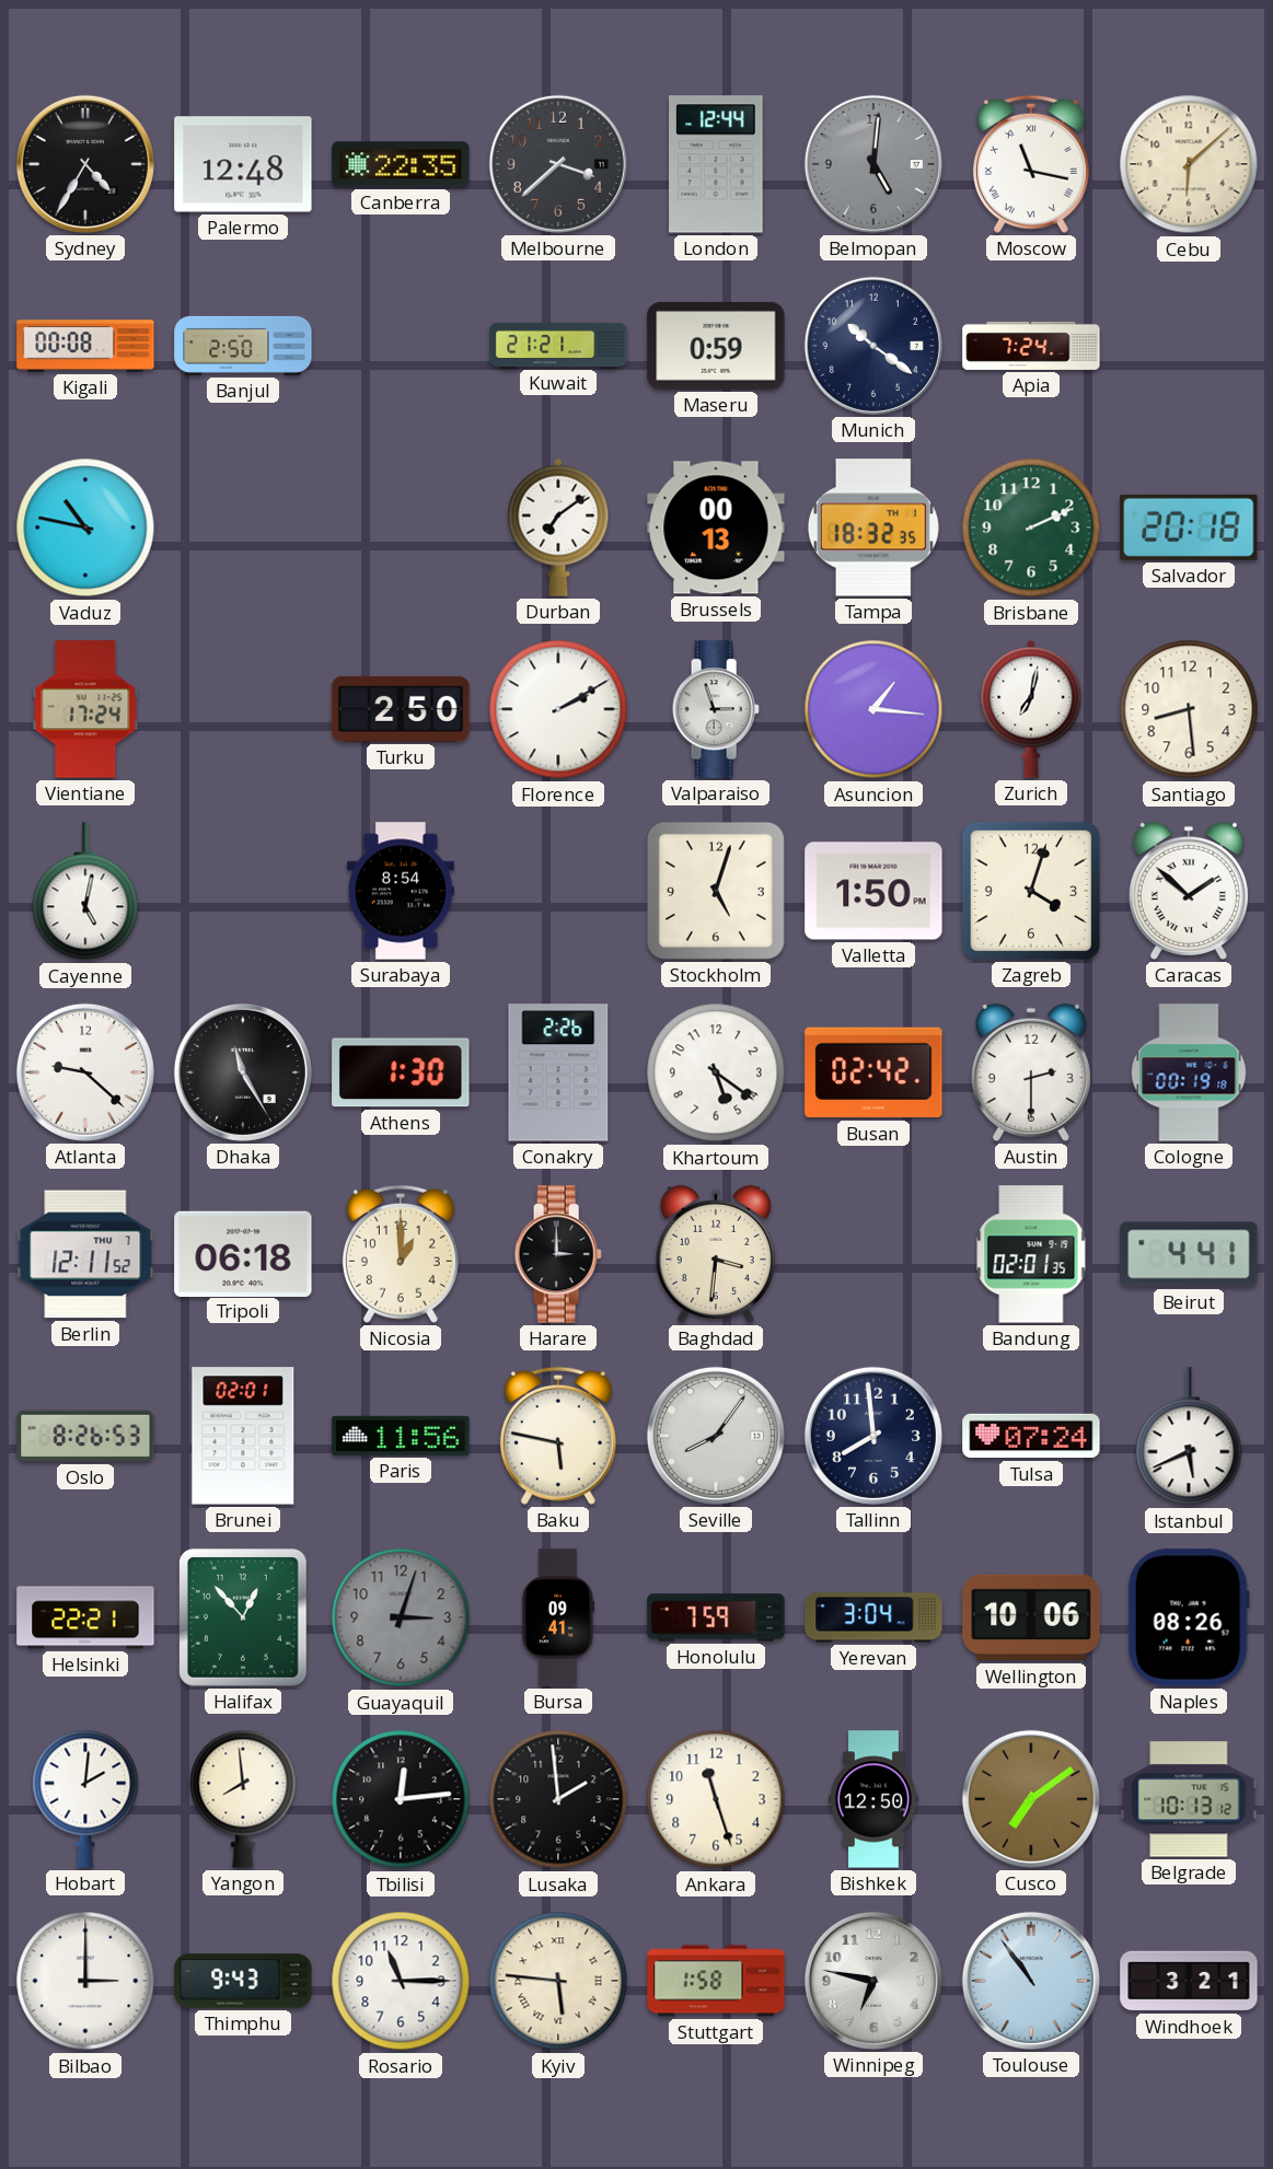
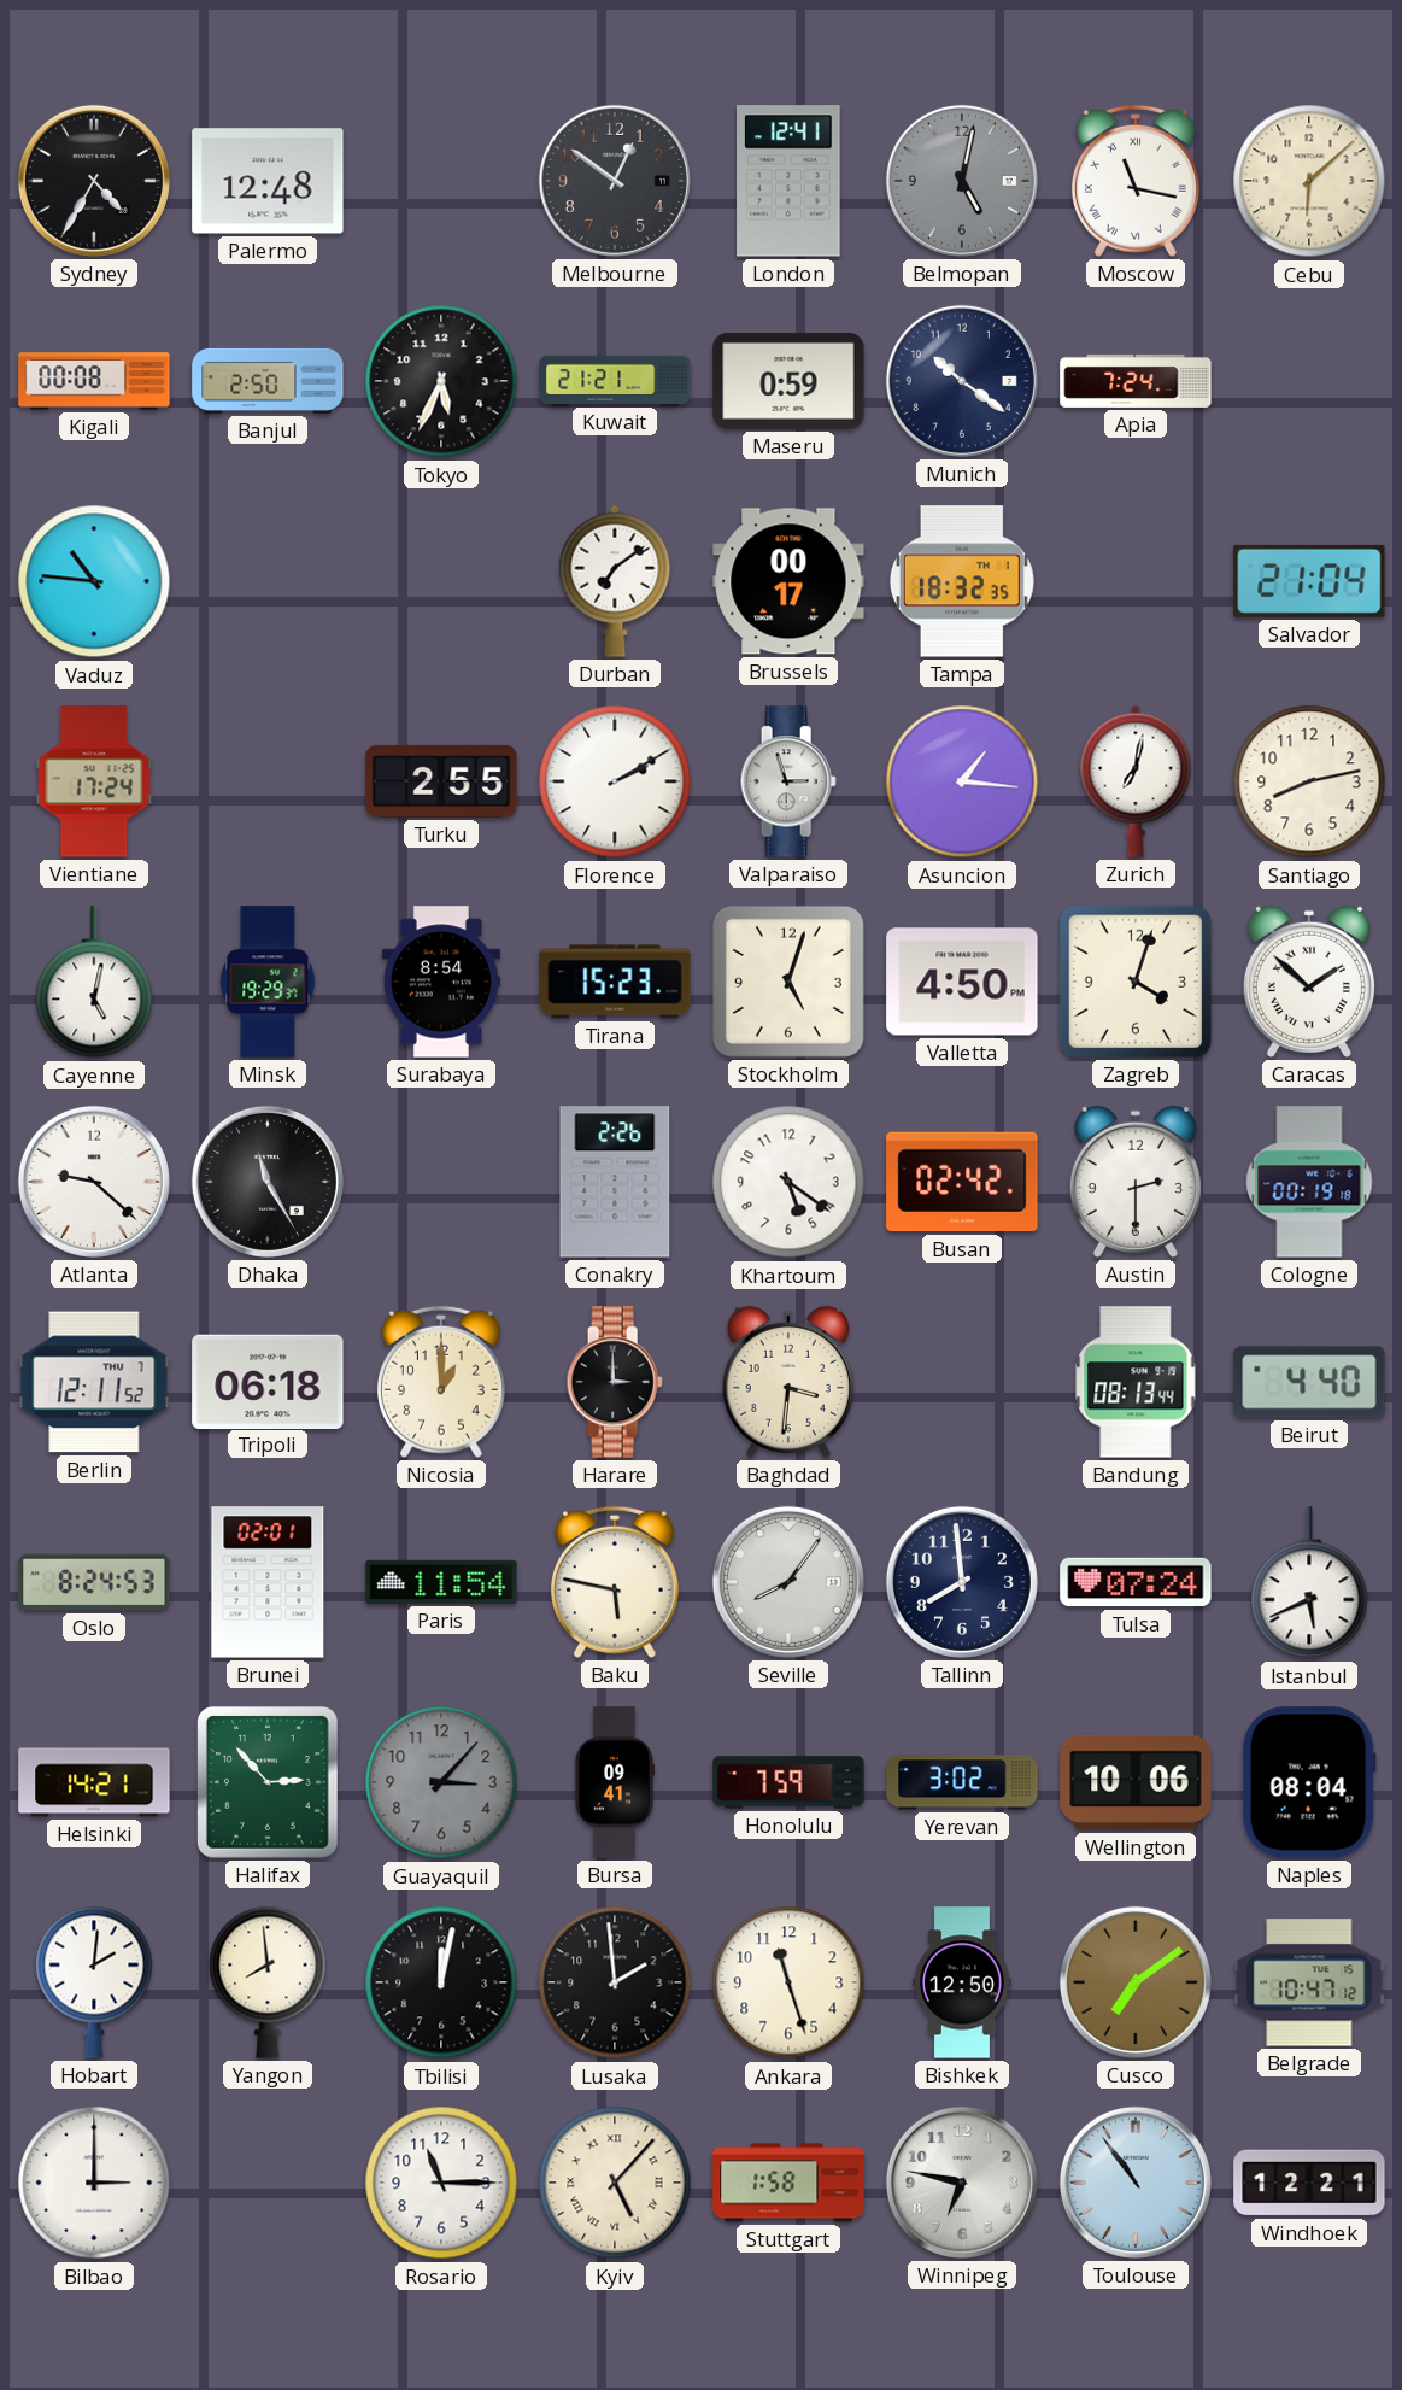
Canberra: 22:35 -> none
Melbourne: 3:38 -> 12:51
London: 12:44 -> 12:41
Belmopan: 5:01 -> 5:02
Tokyo: none -> 5:34
Vaduz: 10:47 -> 10:46
Brussels: 00:13 -> 00:17
Brisbane: 2:11 -> none
Salvador: 20:18 -> 21:04
Turku: 2:50 -> 2:55
Santiago: 8:29 -> 8:13
Minsk: none -> 19:29
Tirana: none -> 15:23
Valletta: 1:50 -> 4:50
Athens: 1:30 -> none
Bandung: 02:01 -> 08:13
Beirut: 4:41 -> 4:40
Oslo: 8:26 -> 8:24
Paris: 11:56 -> 11:54
Helsinki: 22:21 -> 14:21
Halifax: 12:53 -> 2:53
Guayaquil: 3:03 -> 3:07
Yerevan: 3:04 -> 3:02
Naples: 08:26 -> 08:04
Tbilisi: 12:14 -> 12:02
Belgrade: 10:13 -> 10:47
Thimphu: 9:43 -> none
Kyiv: 5:46 -> 5:07
Windhoek: 3:21 -> 12:21
